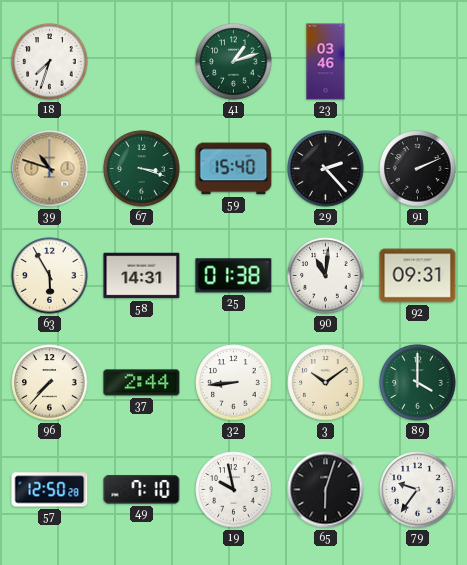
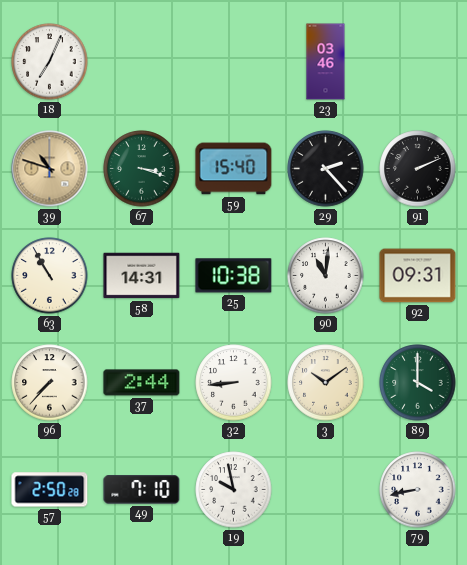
18: 7:33 -> 7:04
41: 1:12 -> none
63: 5:55 -> 10:55
25: 01:38 -> 10:38
57: 12:50 -> 2:50
65: 6:03 -> none
79: 9:36 -> 8:43
